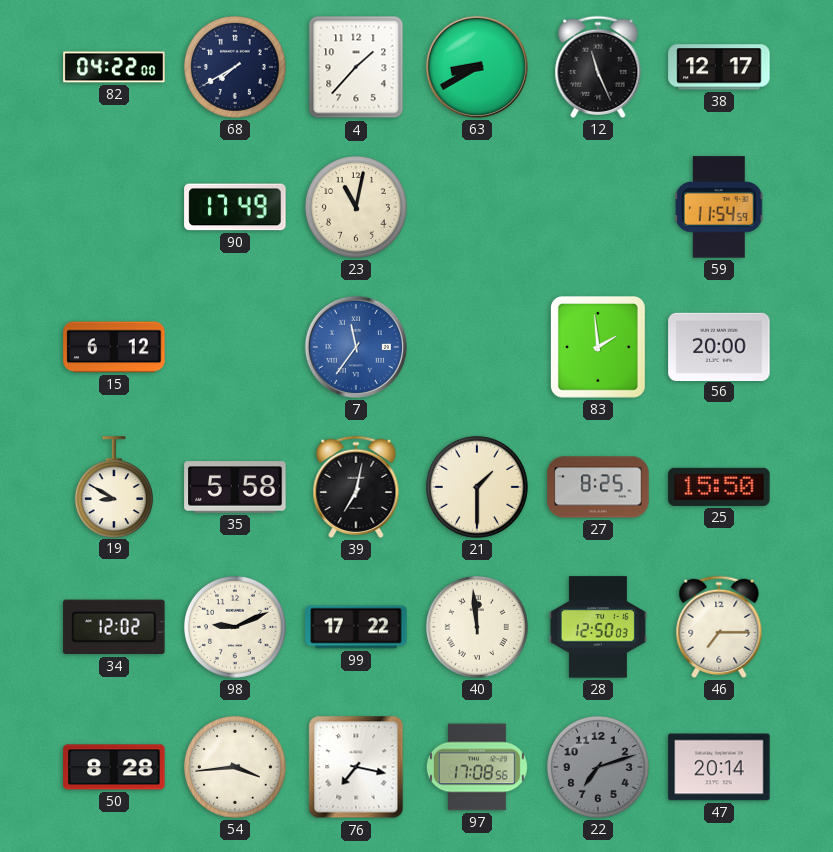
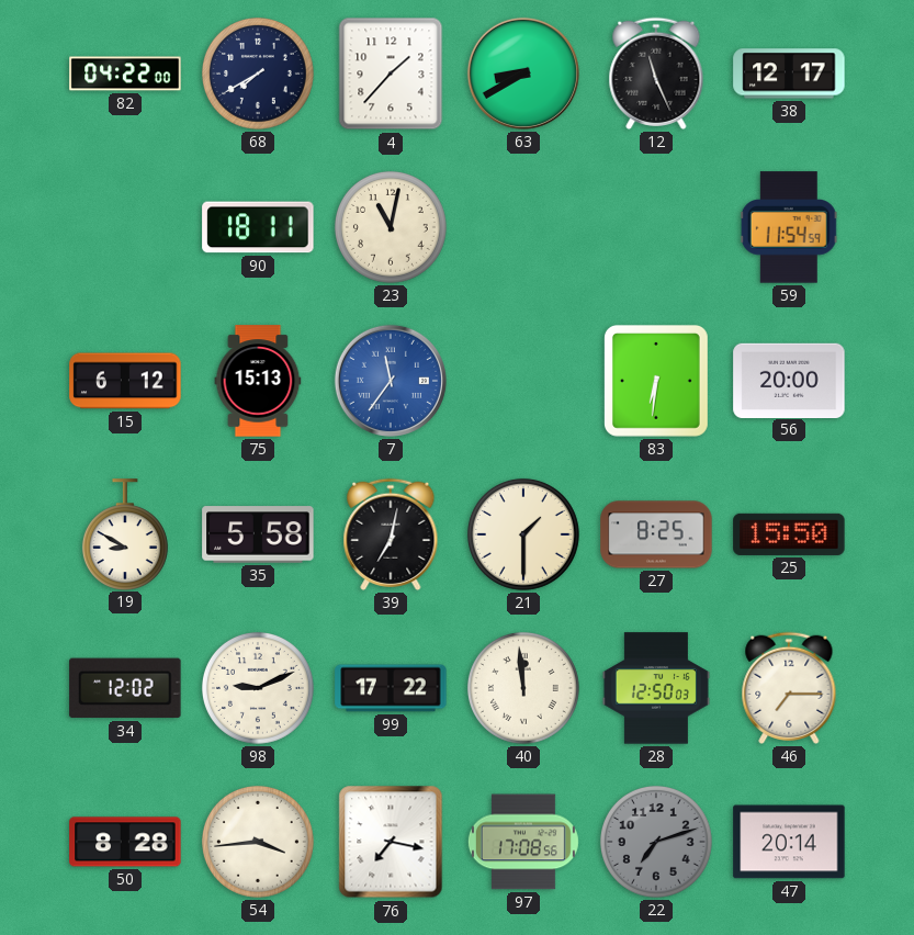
90: 17:49 -> 18:11
75: none -> 15:13
83: 1:59 -> 6:31
